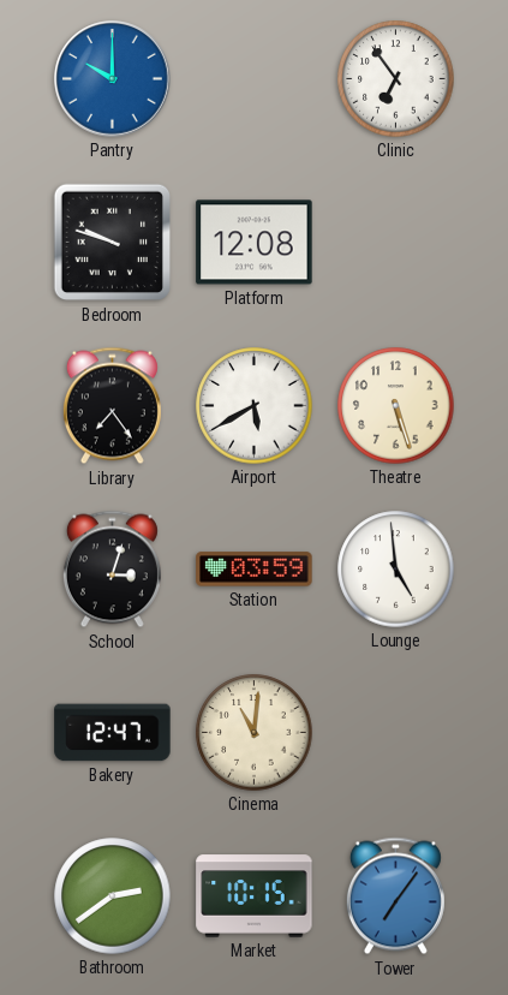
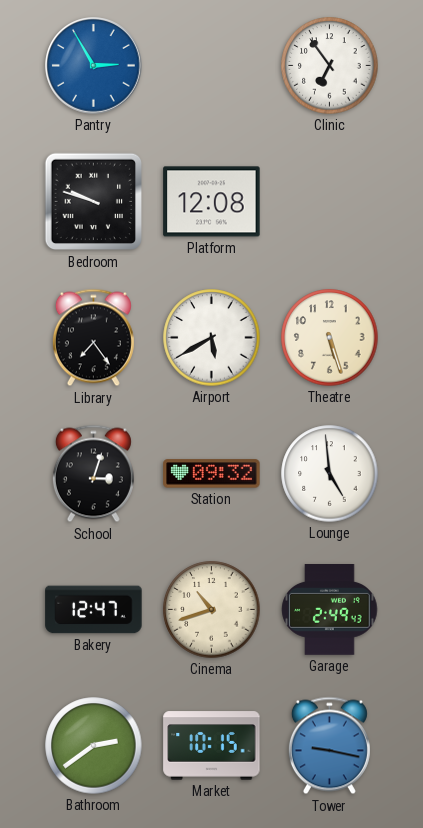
Pantry: 10:00 -> 2:55
Station: 03:59 -> 09:32
Cinema: 11:01 -> 10:42
Garage: none -> 2:49
Tower: 7:06 -> 9:17
